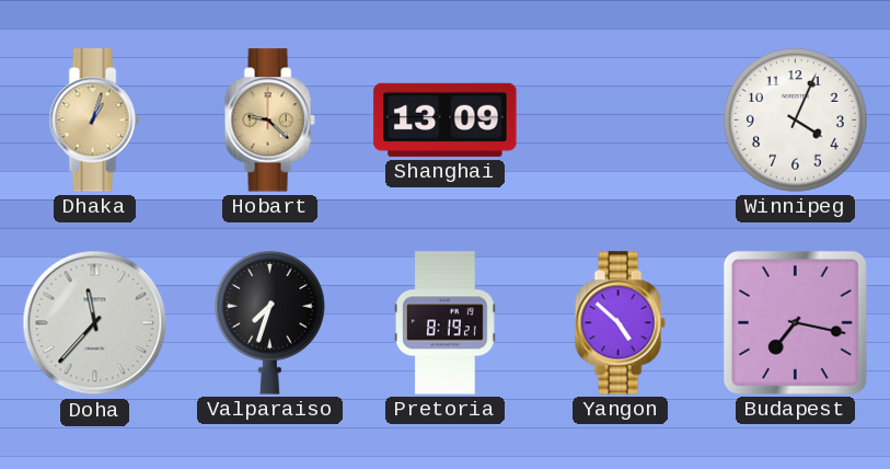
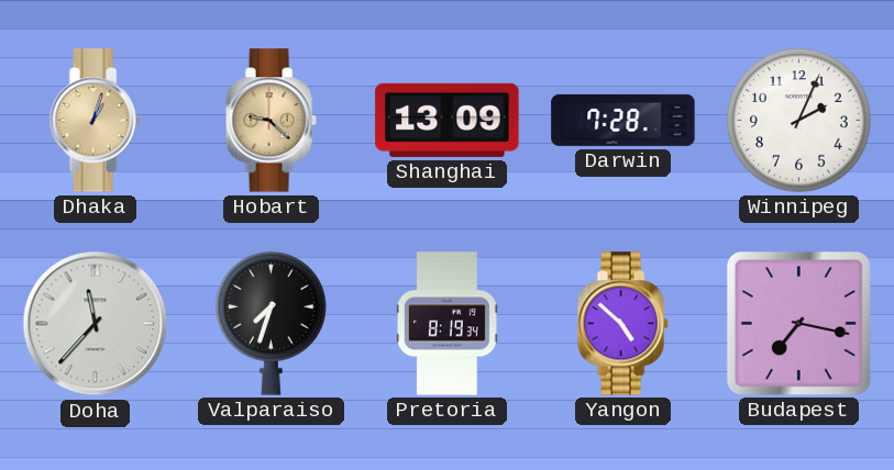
Darwin: none -> 7:28
Winnipeg: 4:04 -> 2:04
Pretoria: 8:19:21 -> 8:19:34
